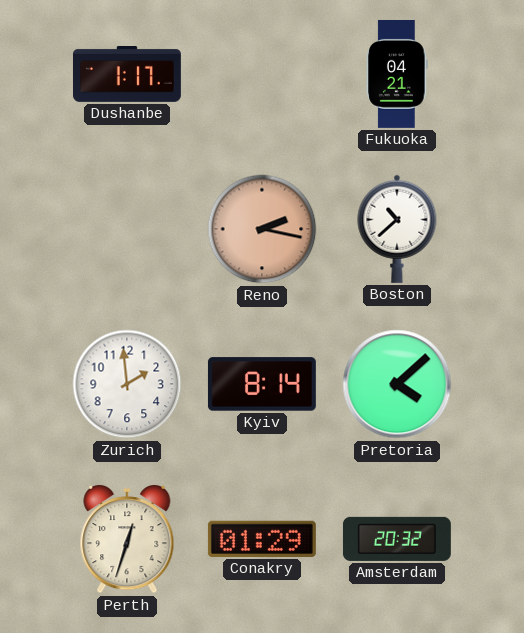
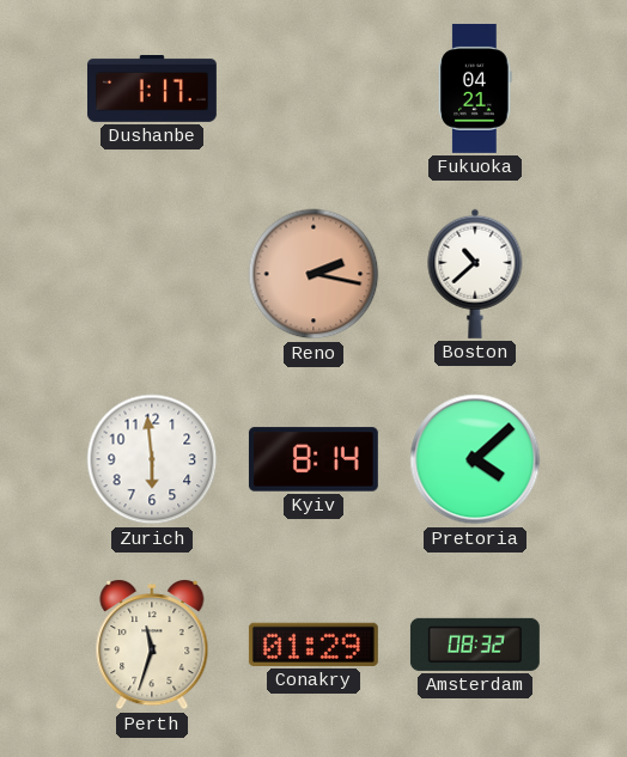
Zurich: 1:59 -> 5:59
Perth: 12:33 -> 11:33
Amsterdam: 20:32 -> 08:32
